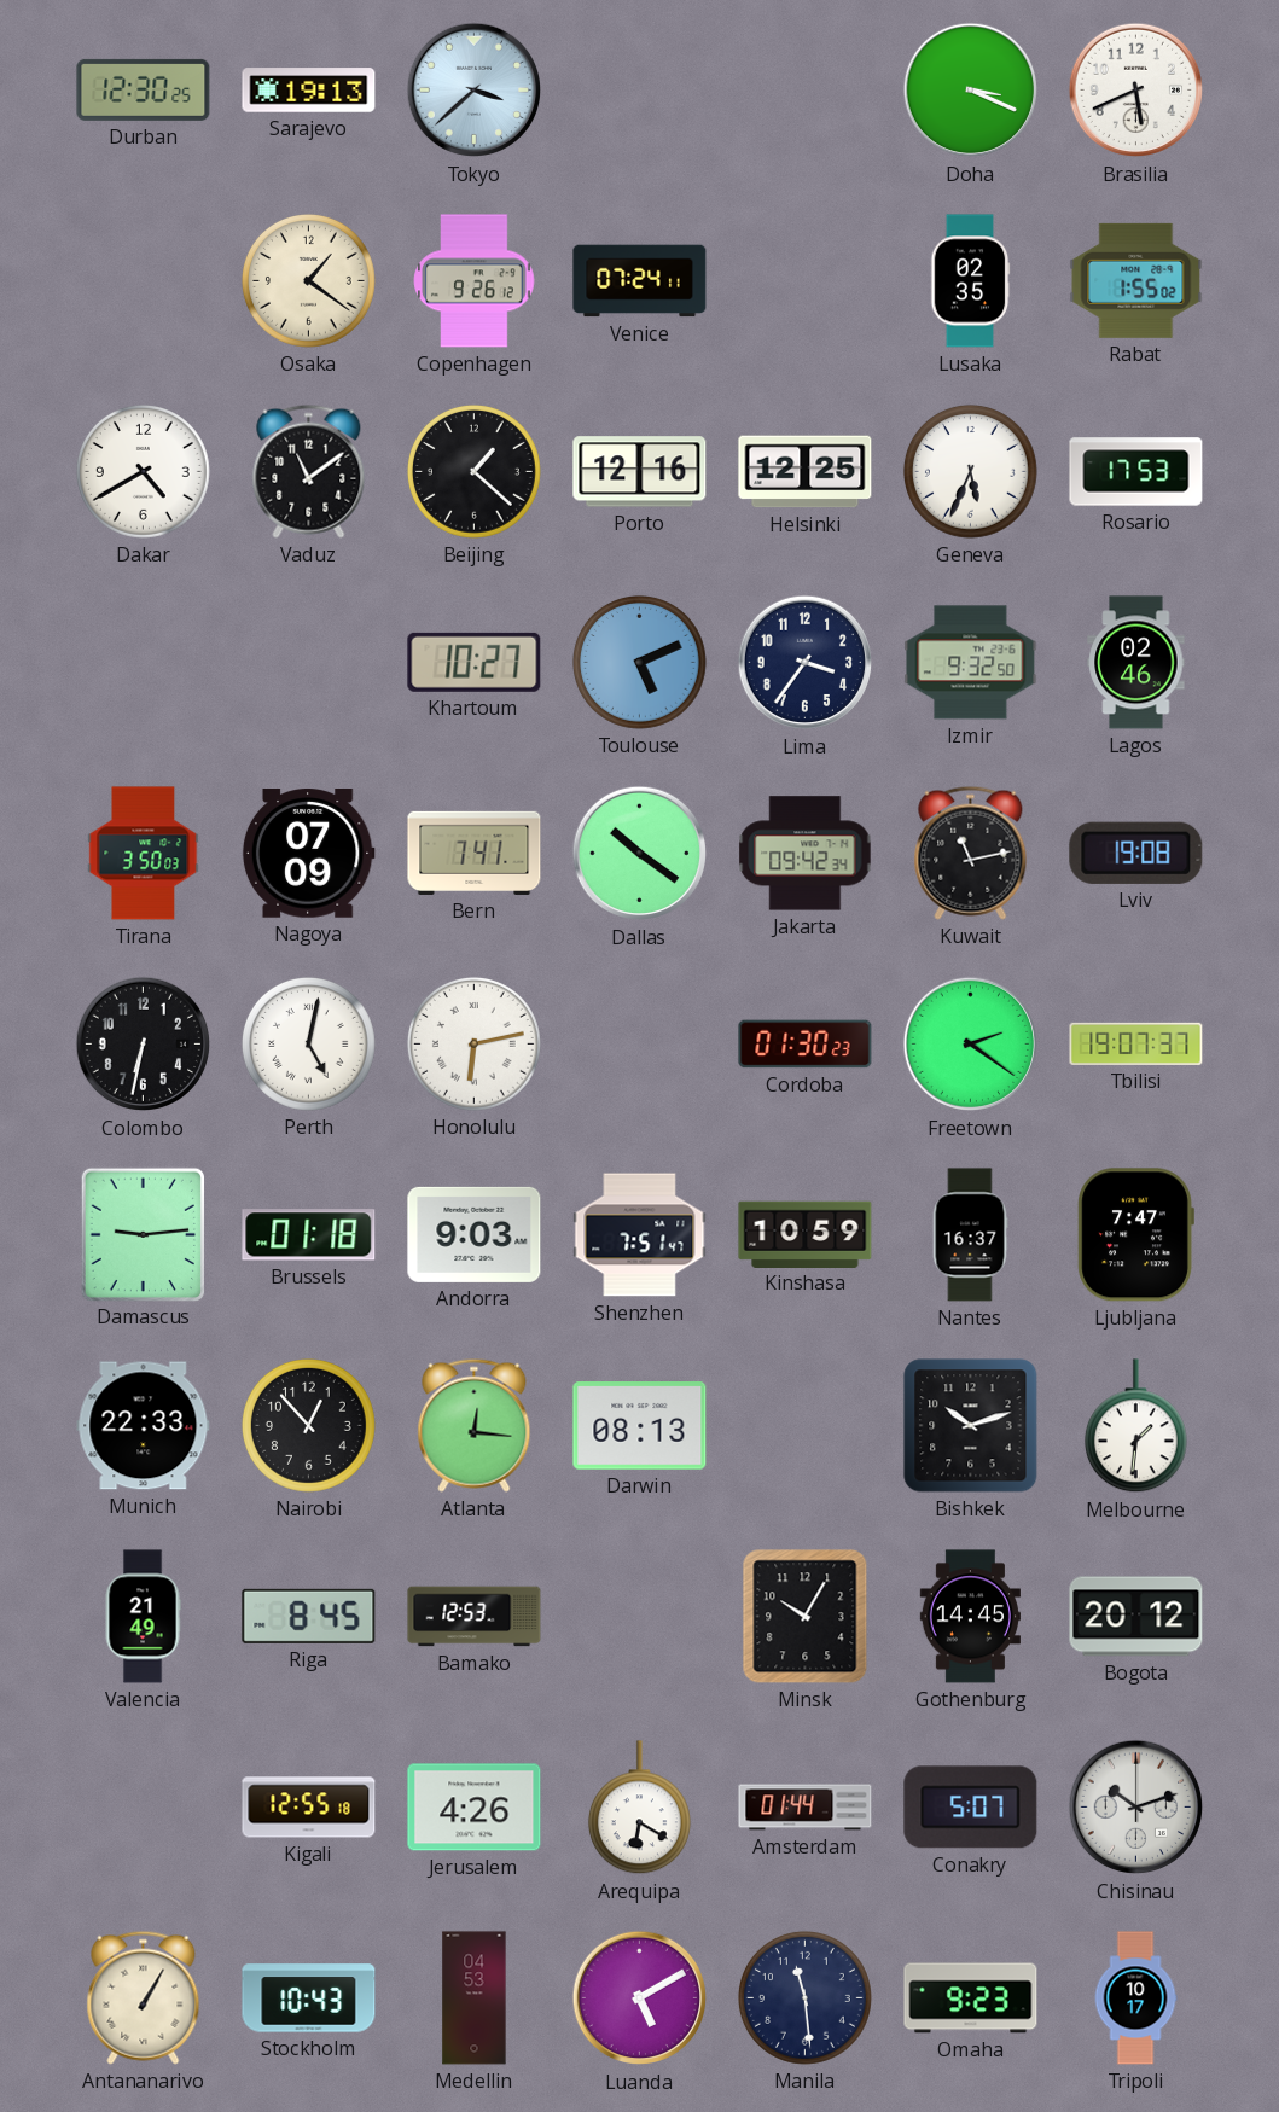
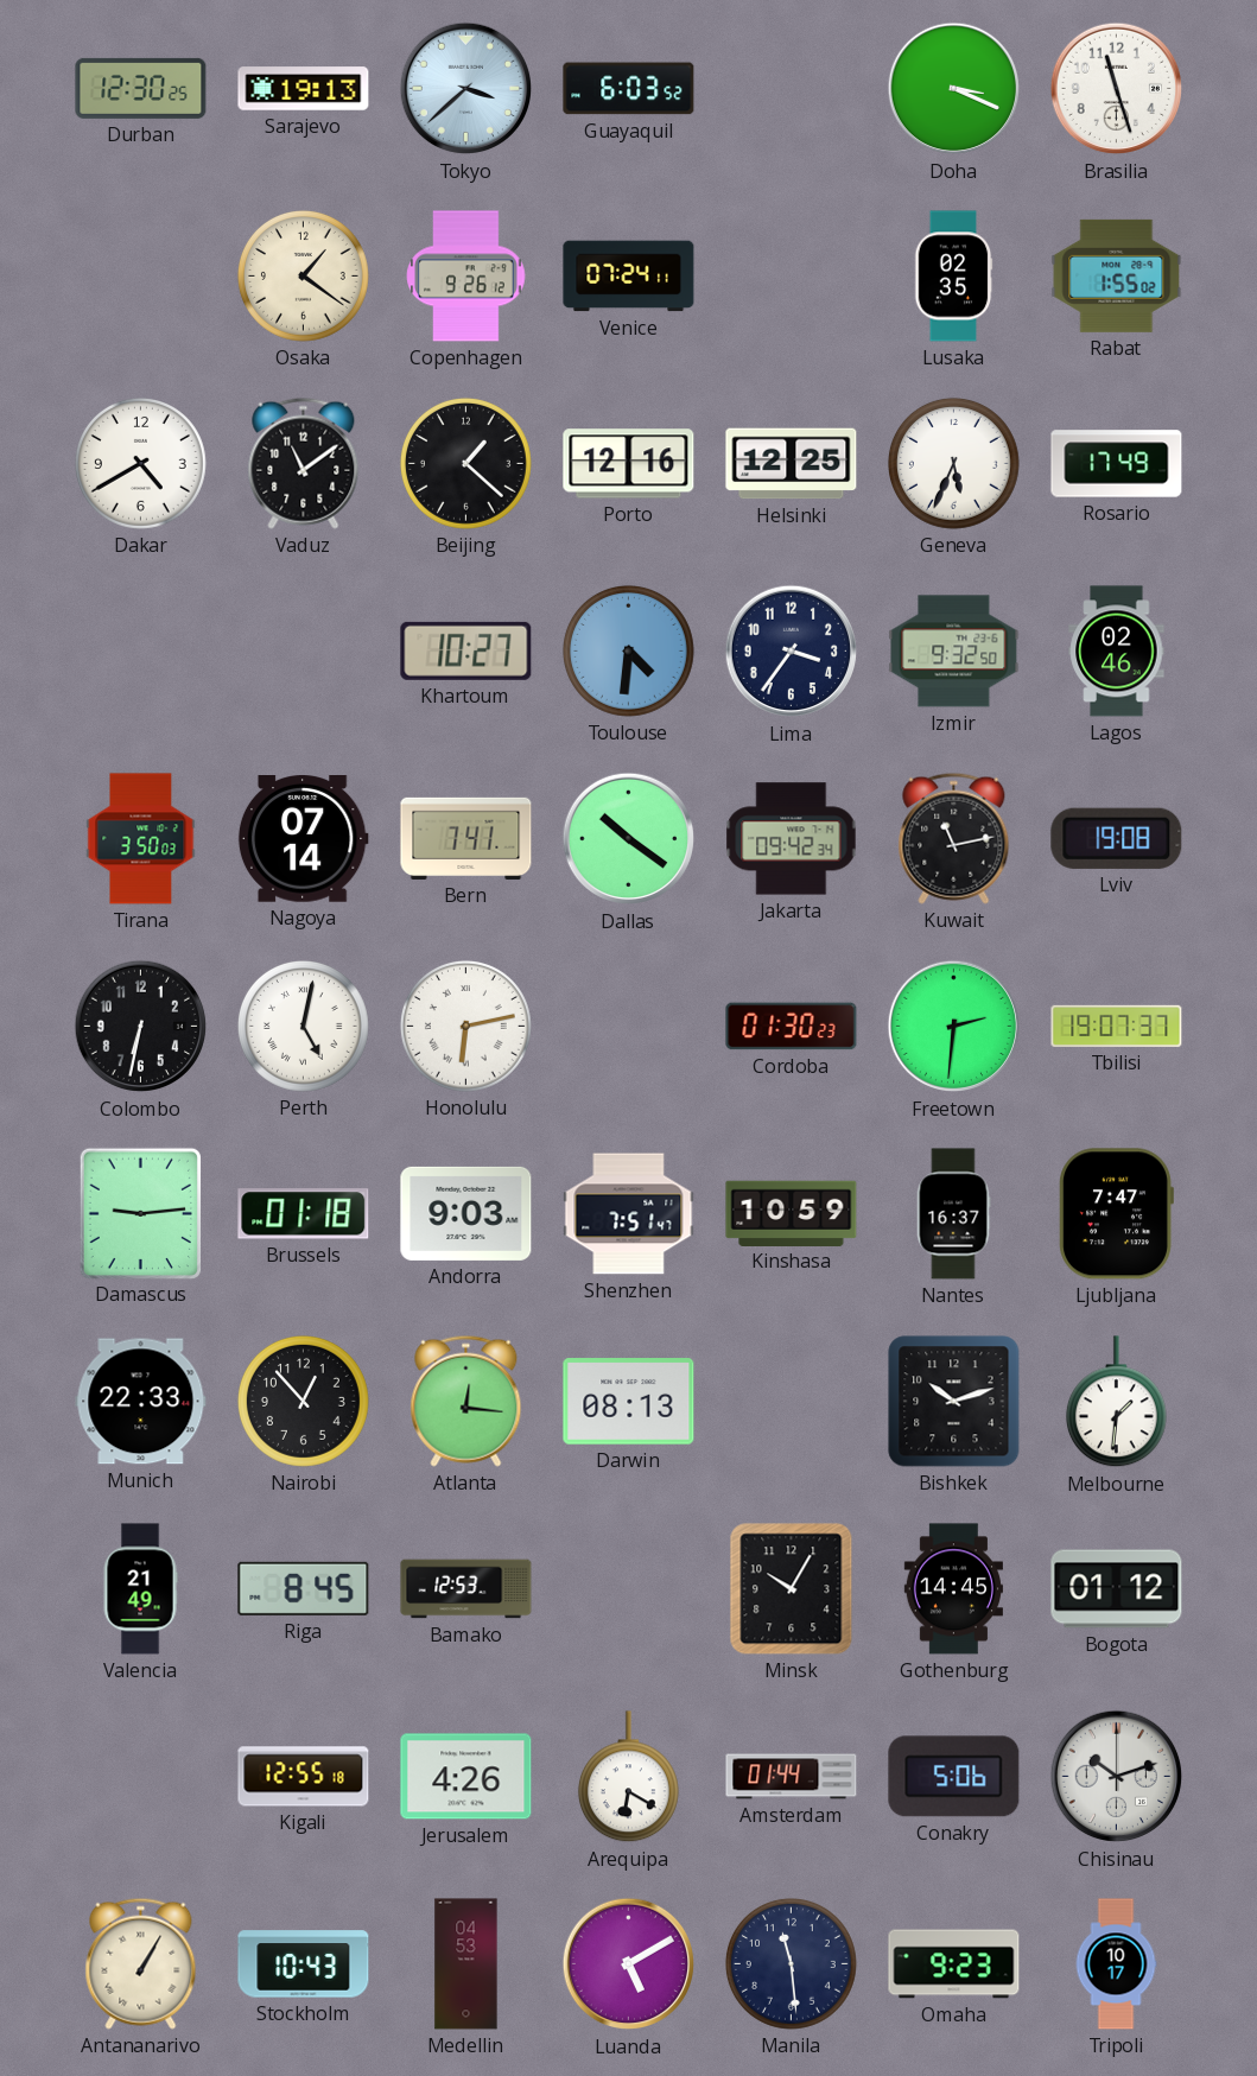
Guayaquil: none -> 6:03
Brasilia: 5:41 -> 11:27
Rosario: 17:53 -> 17:49
Toulouse: 5:11 -> 4:31
Nagoya: 07:09 -> 07:14
Freetown: 2:21 -> 2:31
Bogota: 20:12 -> 01:12
Conakry: 5:07 -> 5:06
